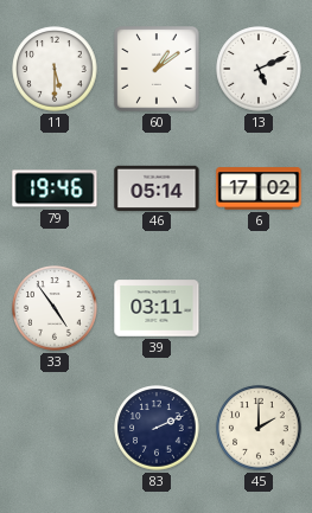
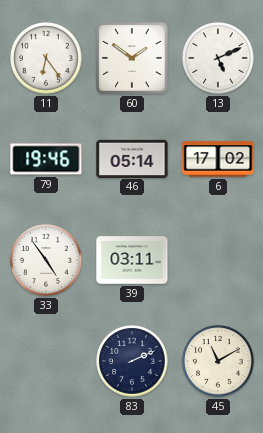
11: 5:30 -> 6:24
60: 1:09 -> 1:51
45: 2:00 -> 11:10
